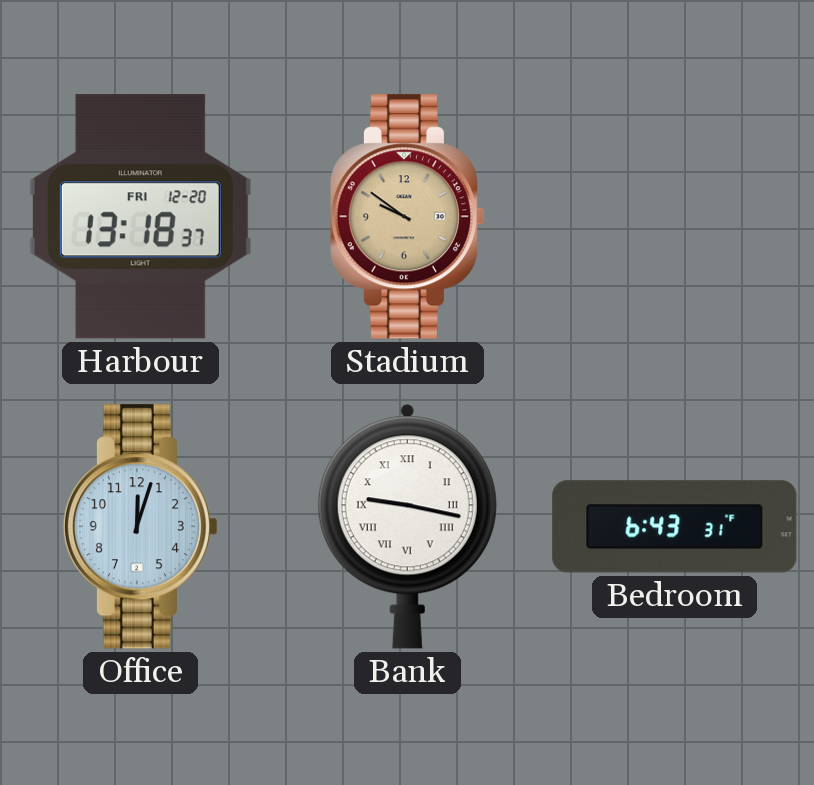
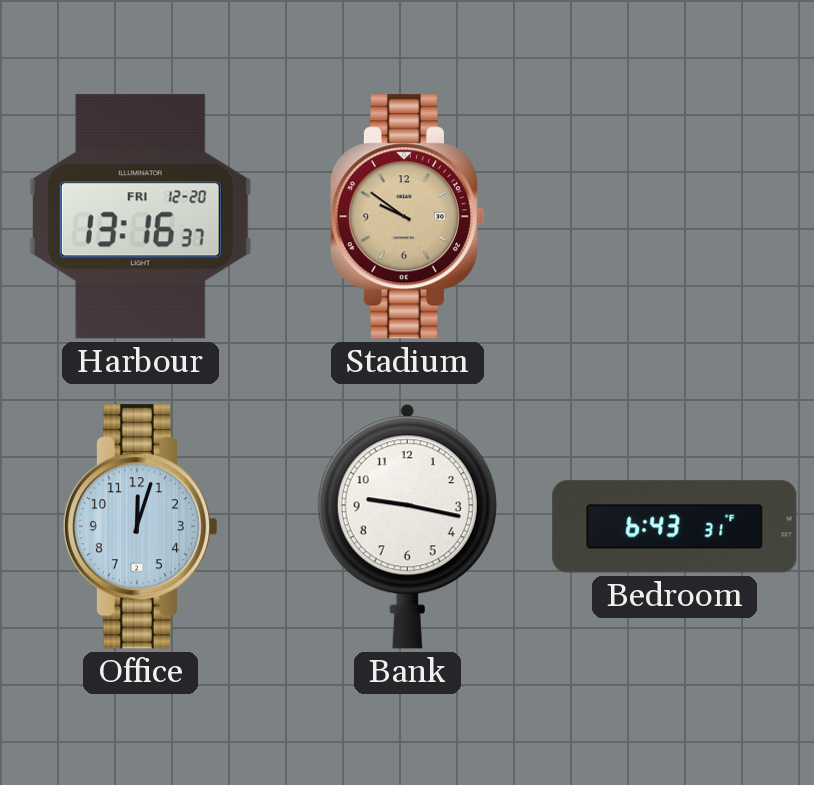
Harbour: 13:18 -> 13:16
Bank numerals: Roman -> Arabic
